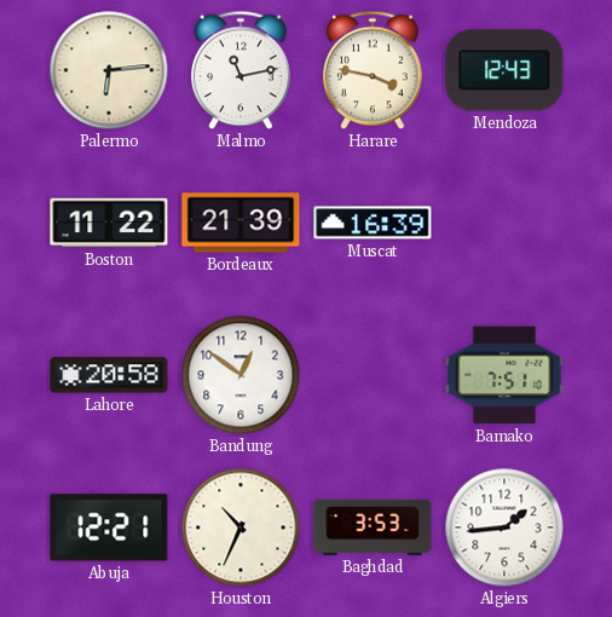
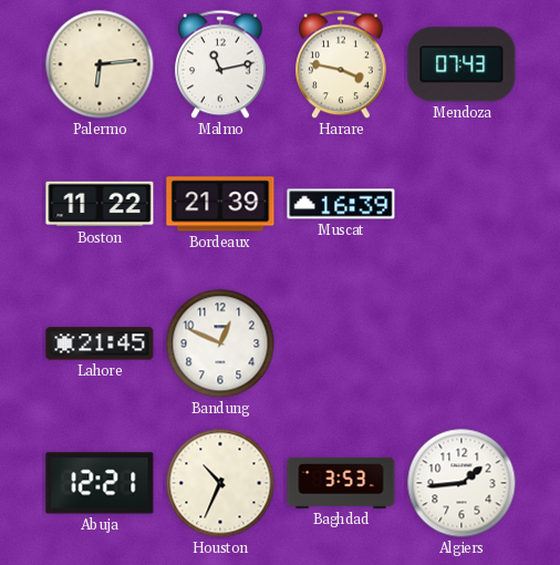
Mendoza: 12:43 -> 07:43
Lahore: 20:58 -> 21:45
Bandung: 12:51 -> 12:49
Bamako: 7:51 -> none
